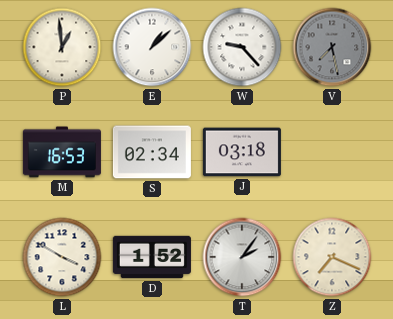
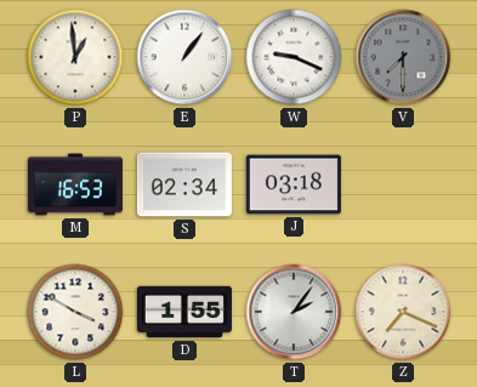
E: 1:08 -> 1:06
W: 9:23 -> 9:19
V: 7:28 -> 7:30
D: 1:52 -> 1:55
